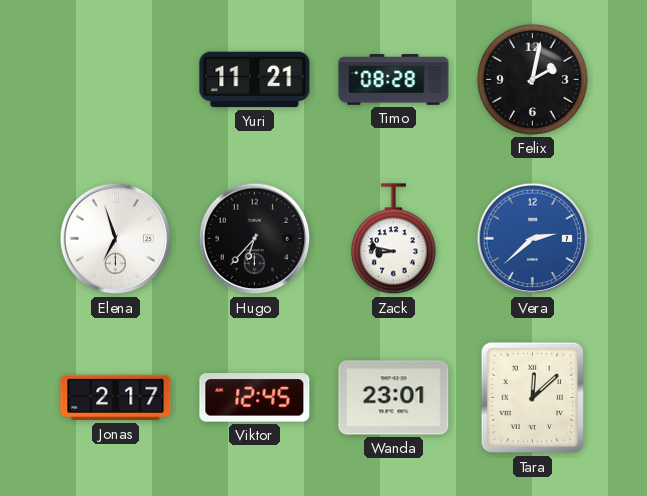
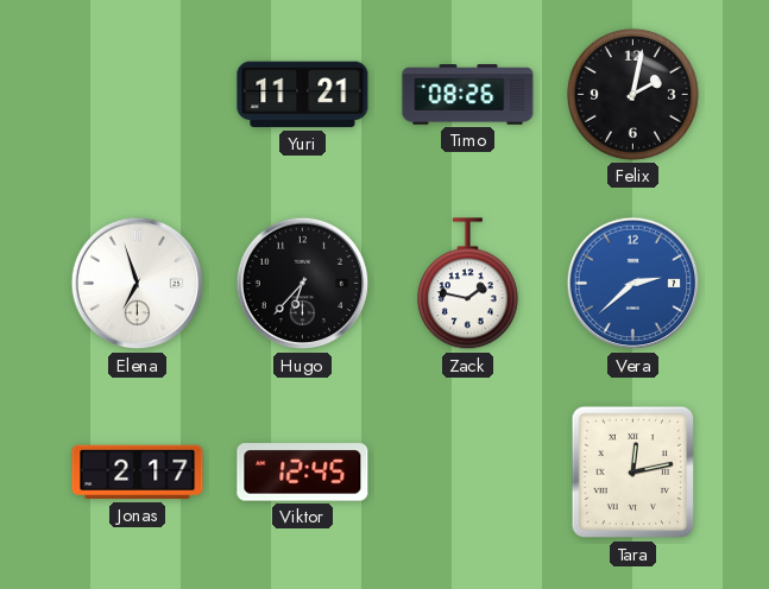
Timo: 08:28 -> 08:26
Zack: 8:47 -> 1:47
Wanda: 23:01 -> none
Tara: 12:08 -> 12:13
